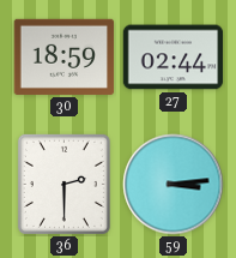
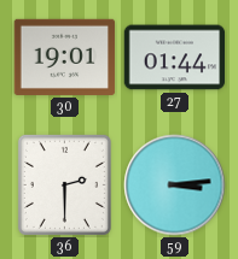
30: 18:59 -> 19:01
27: 02:44 -> 01:44
